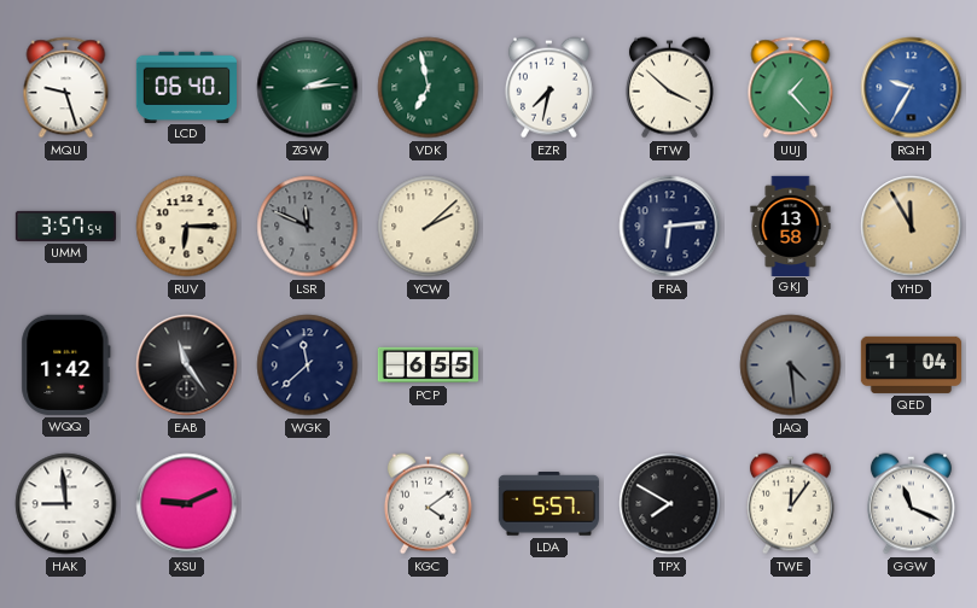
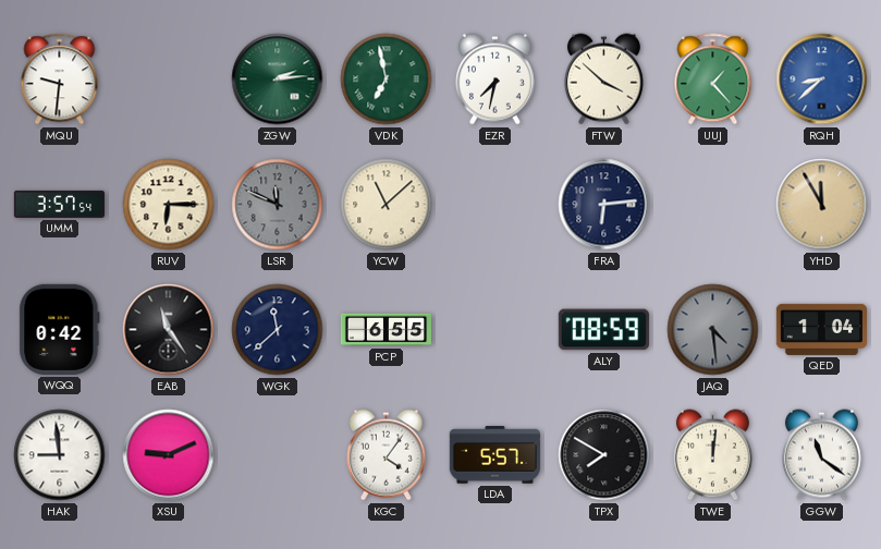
MQU: 9:27 -> 9:31
LCD: 06:40 -> none
RQH: 9:35 -> 8:38
YCW: 2:08 -> 11:08
GKJ: 13:58 -> none
WQQ: 1:42 -> 0:42
ALY: none -> 08:59
KGC: 4:09 -> 4:06
TWE: 12:06 -> 12:01
GGW: 11:19 -> 11:21
